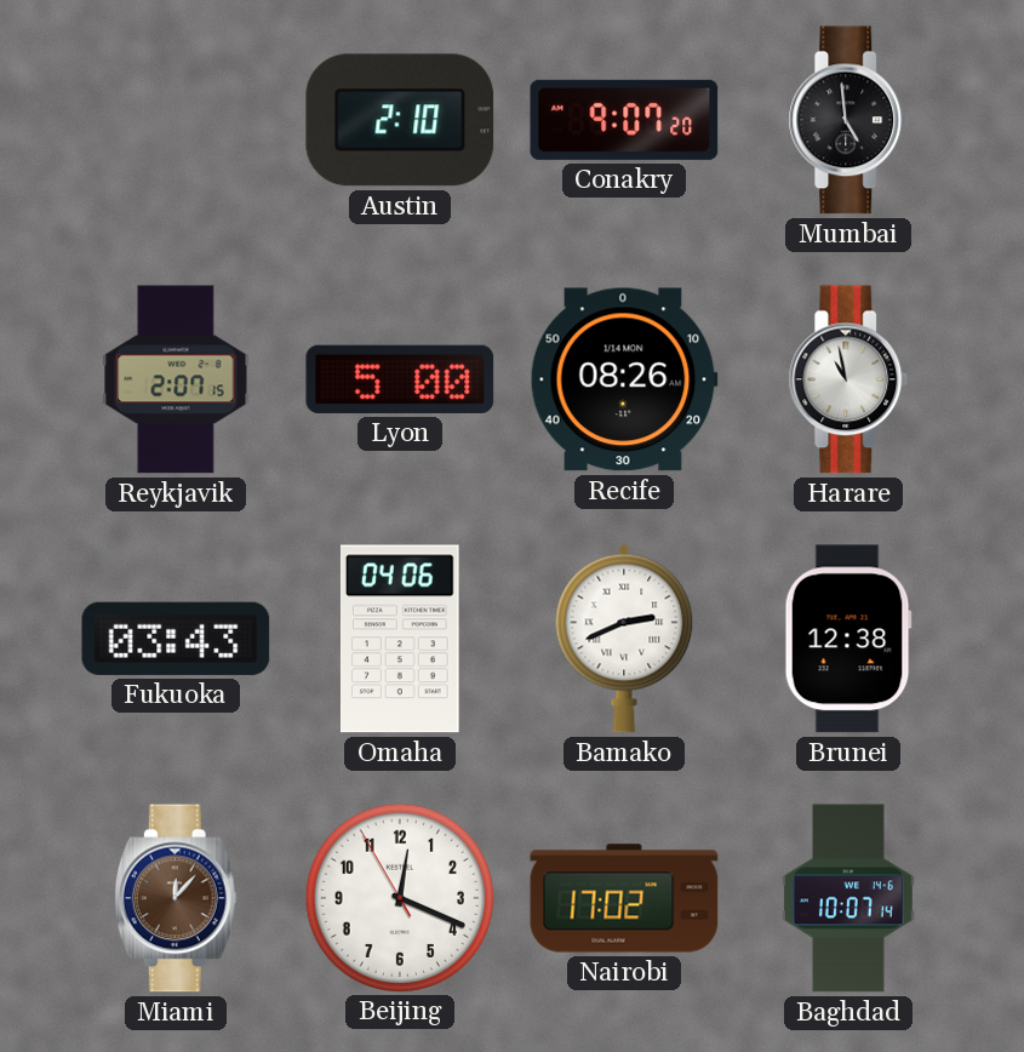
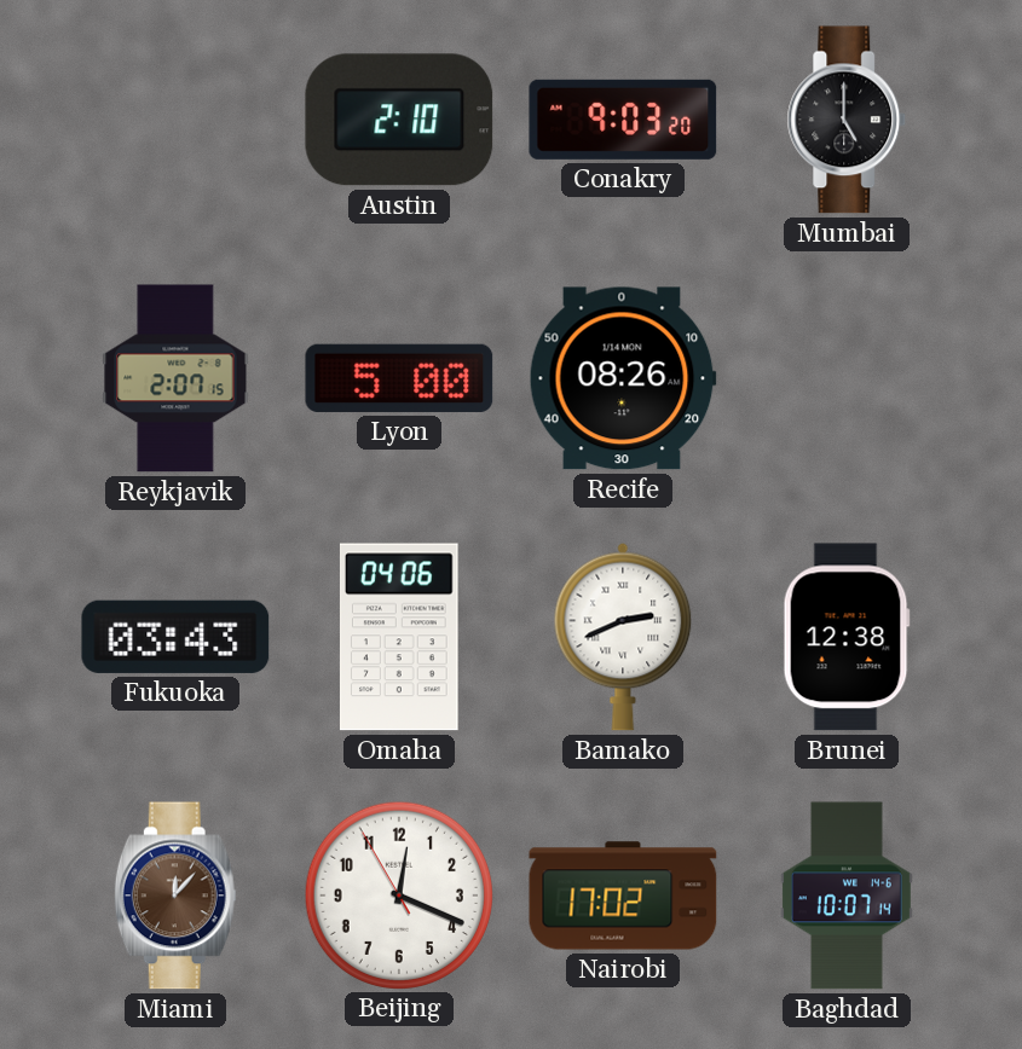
Conakry: 9:07 -> 9:03
Mumbai: 4:59 -> 5:00
Harare: 10:58 -> none
